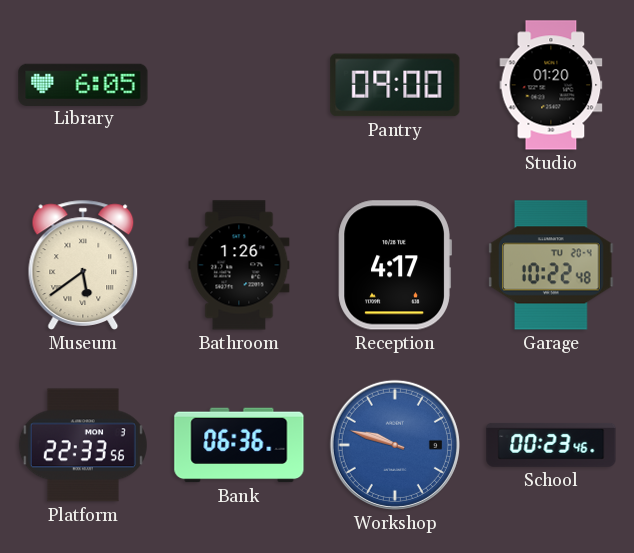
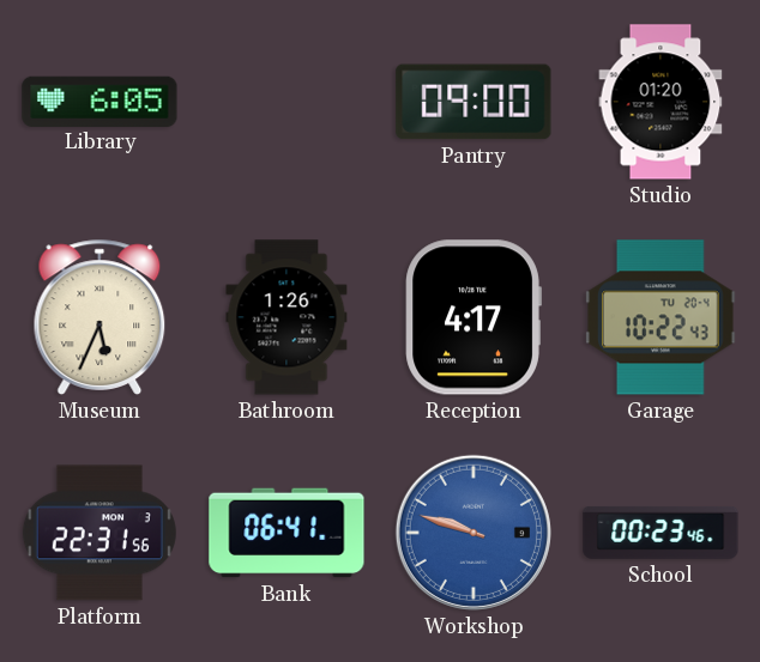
Museum: 5:39 -> 5:34
Garage: 10:22:48 -> 10:22:43
Platform: 22:33 -> 22:31
Bank: 06:36 -> 06:41
